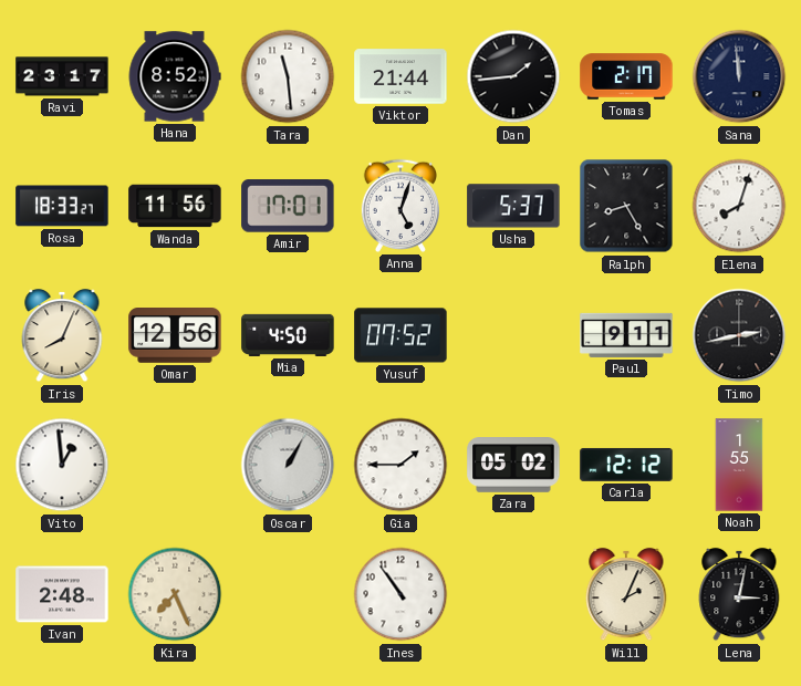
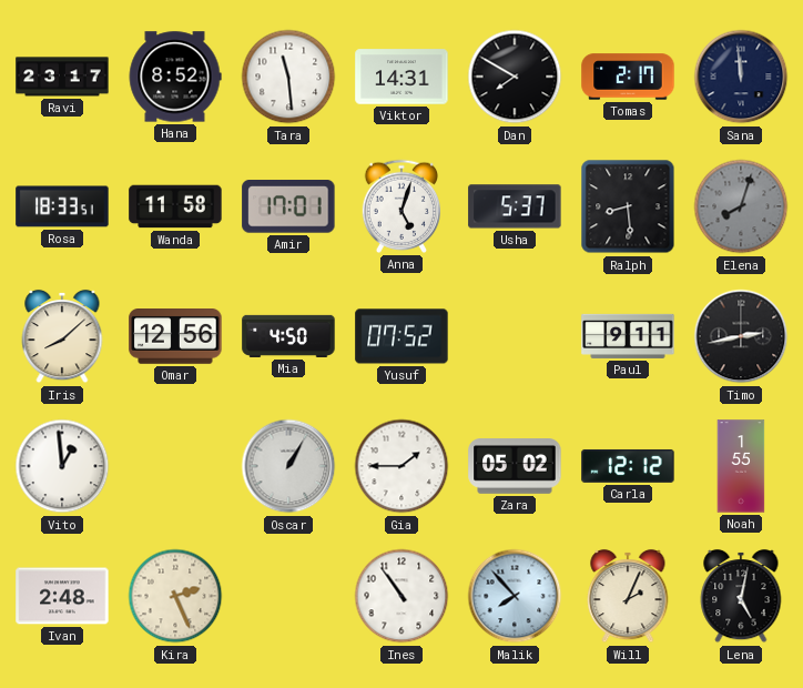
Viktor: 21:44 -> 14:31
Dan: 1:44 -> 7:50
Rosa: 18:33:27 -> 18:33:51
Wanda: 11:56 -> 11:58
Ralph: 8:25 -> 8:29
Elena dial: white -> grey
Iris: 8:04 -> 8:08
Kira: 7:26 -> 2:26
Malik: none -> 7:53
Lena: 3:02 -> 5:02
